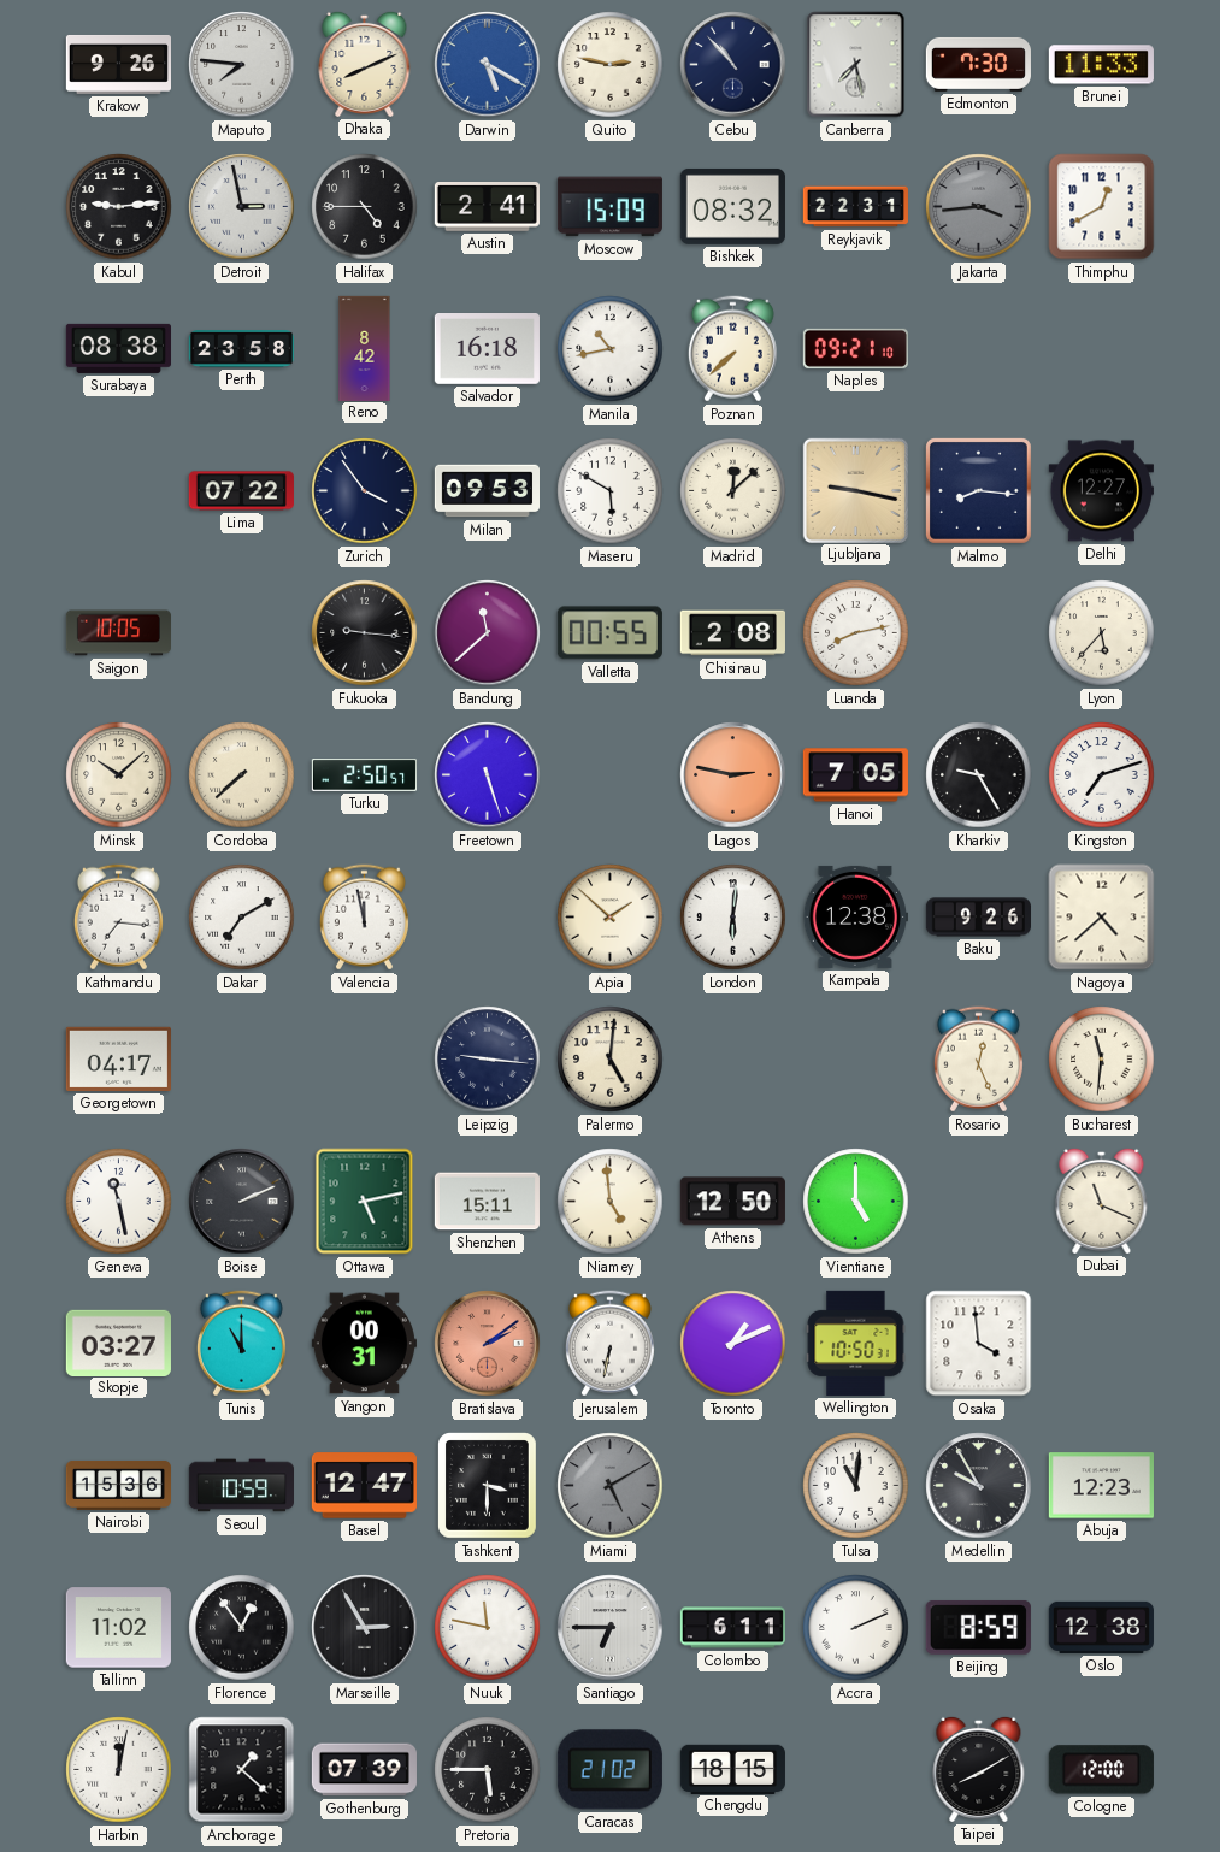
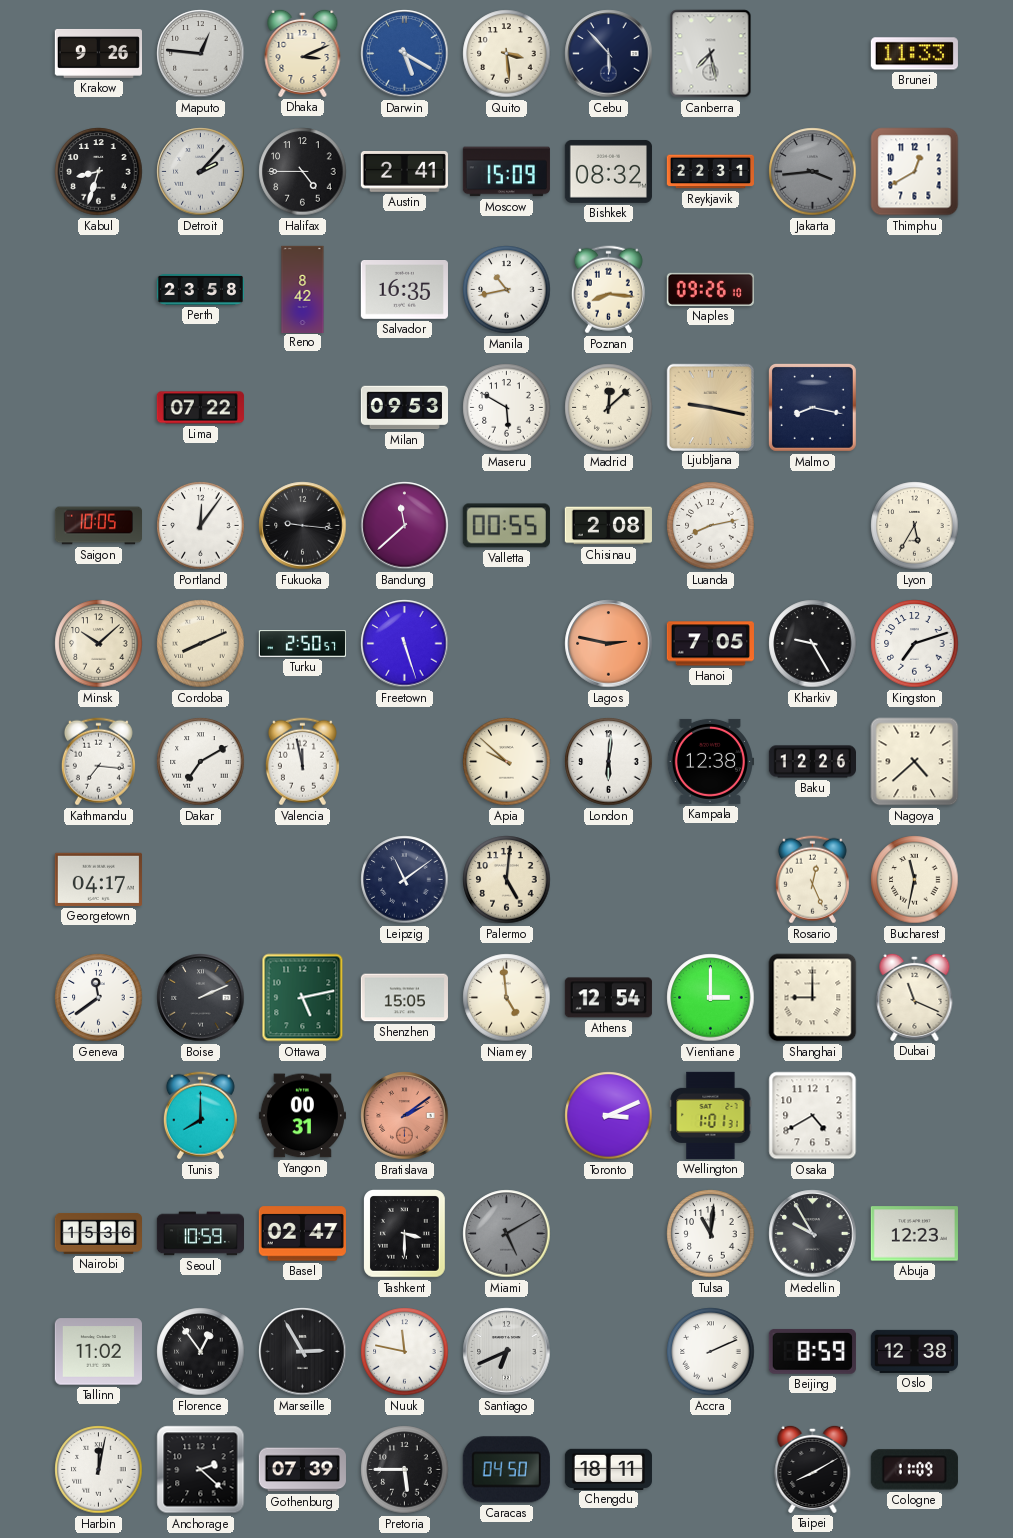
Maputo: 7:46 -> 12:46
Dhaka: 8:11 -> 3:11
Quito: 2:47 -> 3:29
Cebu: 10:53 -> 5:53
Edmonton: 7:30 -> none
Kabul: 9:14 -> 8:33
Detroit: 2:58 -> 2:07
Surabaya: 08:38 -> none
Salvador: 16:18 -> 16:35
Poznan: 7:38 -> 8:16
Naples: 09:21 -> 09:26
Zurich: 3:54 -> none
Malmo: 8:16 -> 8:17
Delhi: 12:27 -> none
Portland: none -> 12:06
Lyon: 5:37 -> 5:35
Cordoba: 7:38 -> 8:11
Apia: 1:52 -> 9:52
Baku: 9:26 -> 12:26
Leipzig: 9:16 -> 11:09
Bucharest: 11:31 -> 11:32
Geneva: 11:28 -> 11:39
Shenzhen: 15:11 -> 15:05
Athens: 12:50 -> 12:54
Vientiane: 5:00 -> 3:00
Shanghai: none -> 9:00
Skopje: 03:27 -> none
Tunis: 11:00 -> 8:00
Jerusalem: 6:32 -> none
Toronto: 1:11 -> 3:11
Wellington: 10:50 -> 1:01
Osaka: 3:59 -> 4:40
Basel: 12:47 -> 02:47
Santiago: 6:45 -> 6:41
Colombo: 6:11 -> none
Anchorage: 1:22 -> 2:22
Caracas: 21:02 -> 04:50
Chengdu: 18:15 -> 18:11
Cologne: 12:00 -> 11:09
